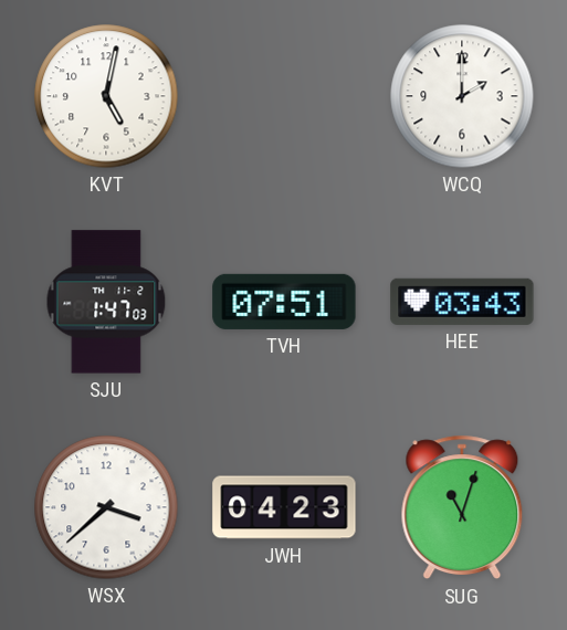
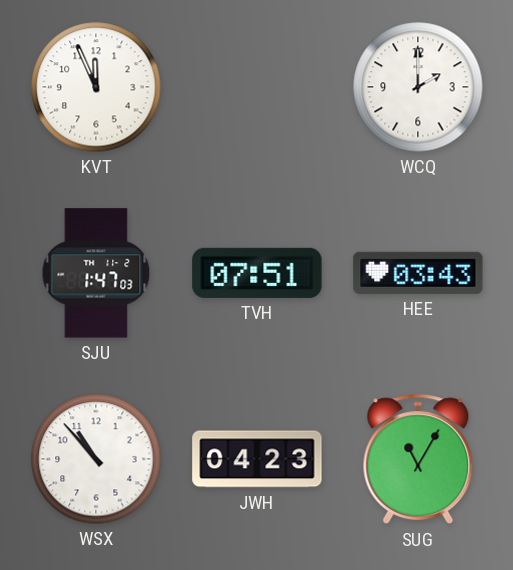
KVT: 5:02 -> 11:56
WSX: 3:38 -> 10:53
SUG: 11:03 -> 11:05
